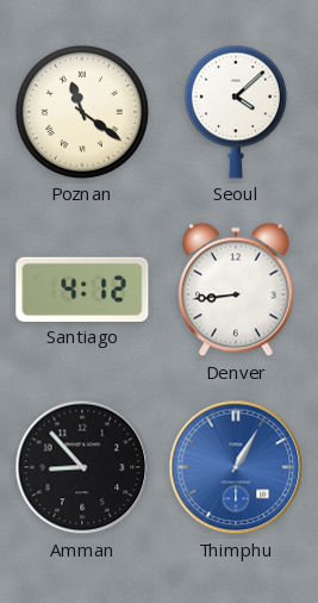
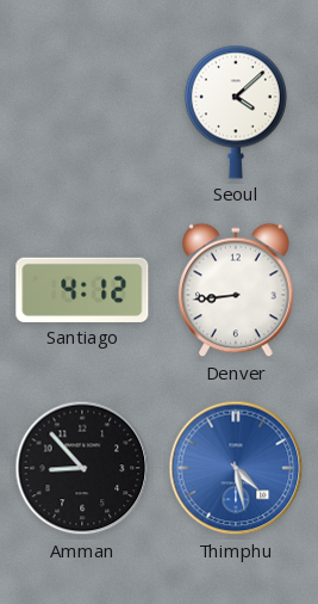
Poznan: 11:21 -> none
Thimphu: 1:05 -> 4:28
